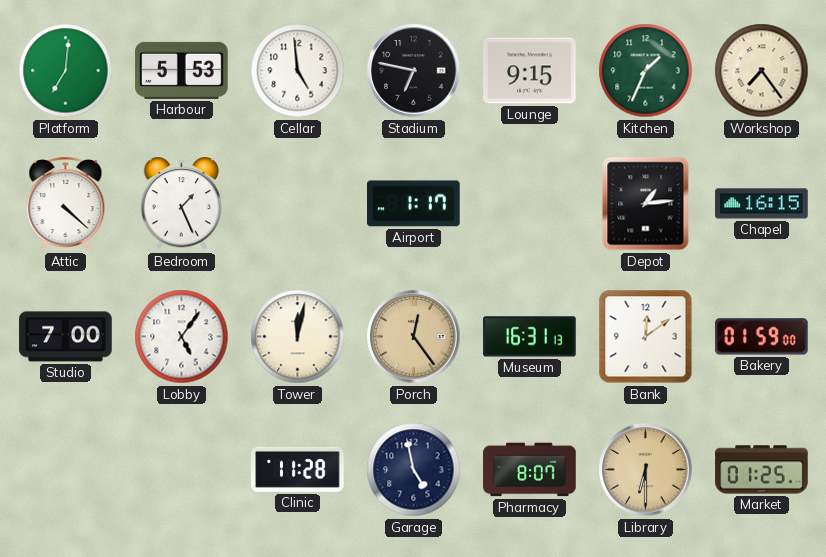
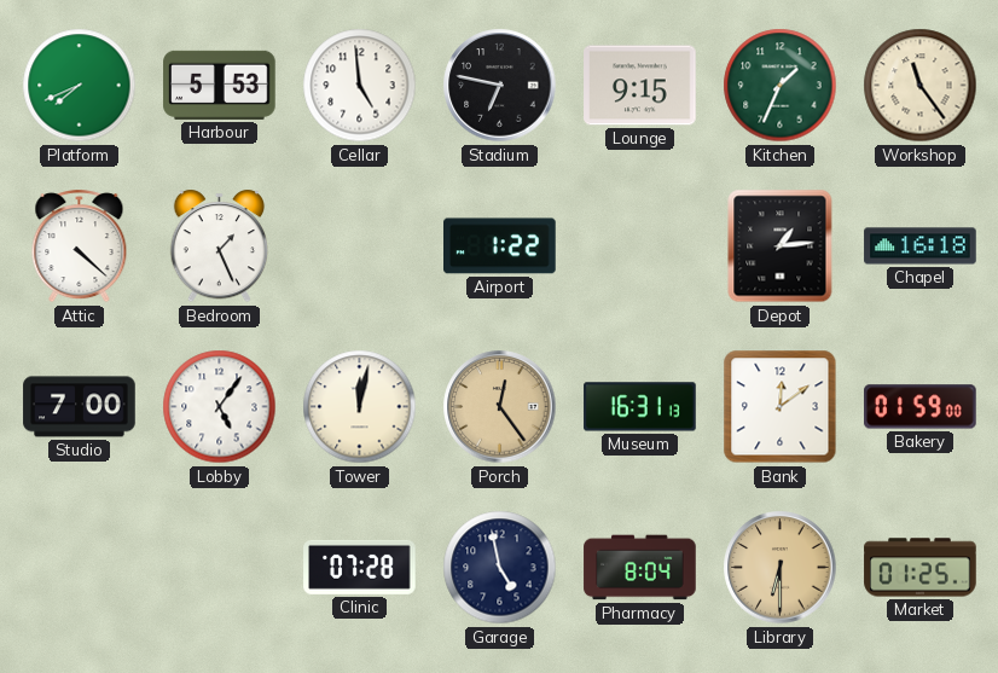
Platform: 7:01 -> 7:41
Workshop: 7:24 -> 11:24
Airport: 1:17 -> 1:22
Chapel: 16:15 -> 16:18
Clinic: 11:28 -> 07:28
Pharmacy: 8:07 -> 8:04
